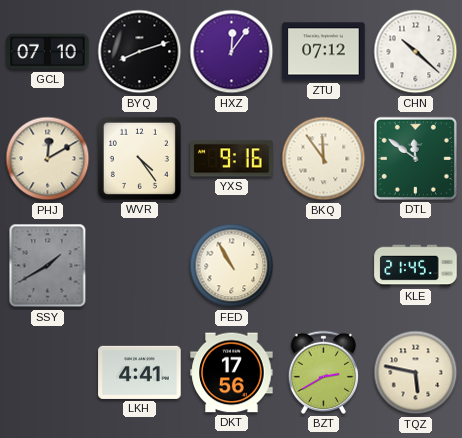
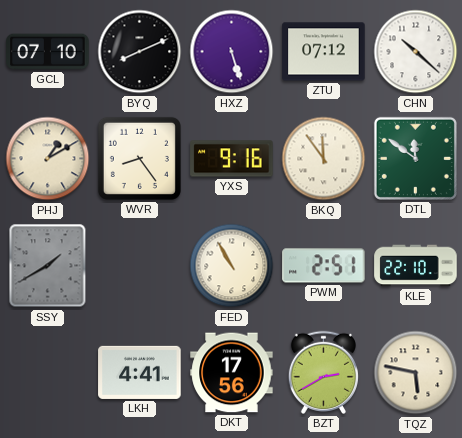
BYQ: 8:12 -> 8:11
HXZ: 12:06 -> 5:27
PHJ: 12:10 -> 1:10
WVR: 4:24 -> 8:24
PWM: none -> 2:51
KLE: 21:45 -> 22:10
